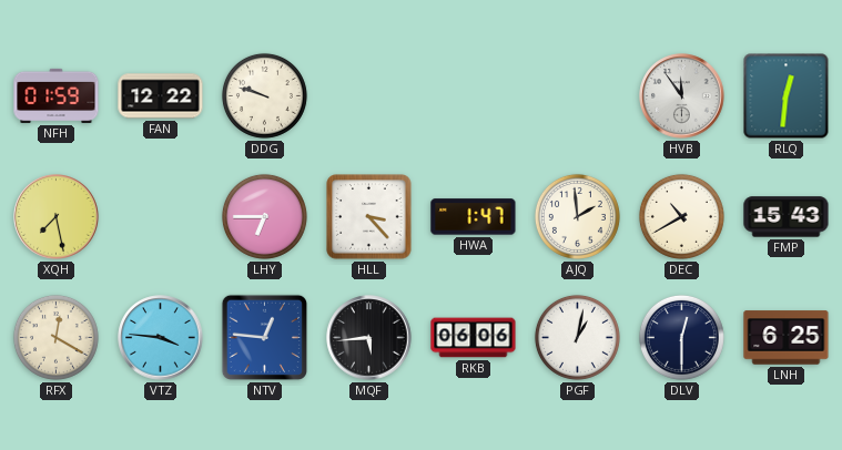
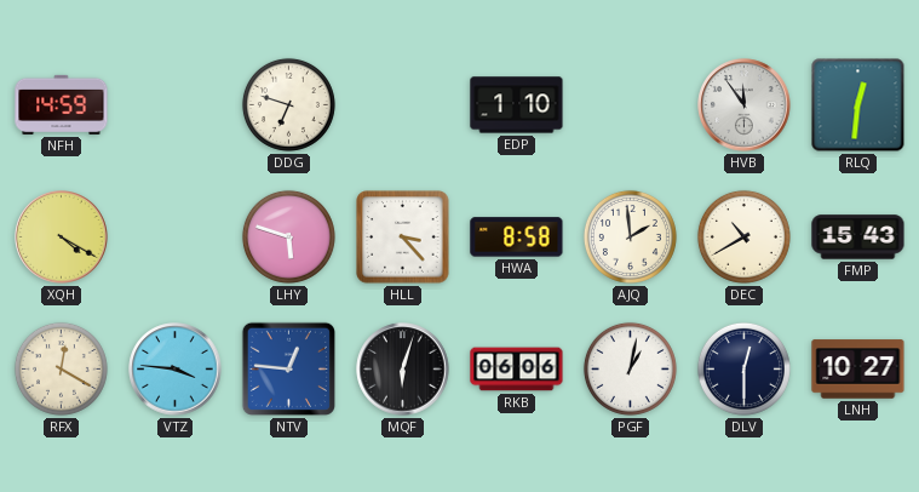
NFH: 01:59 -> 14:59
FAN: 12:22 -> none
DDG: 9:48 -> 6:48
EDP: none -> 1:10
XQH: 7:28 -> 4:20
LHY: 6:45 -> 5:48
HWA: 1:47 -> 8:58
MQF: 5:44 -> 6:03
LNH: 6:25 -> 10:27
